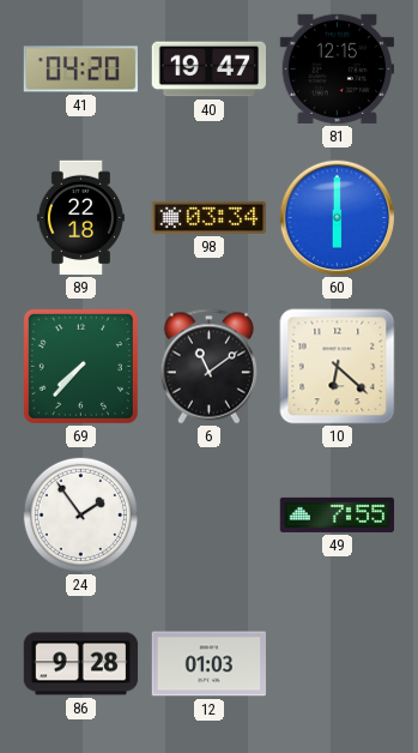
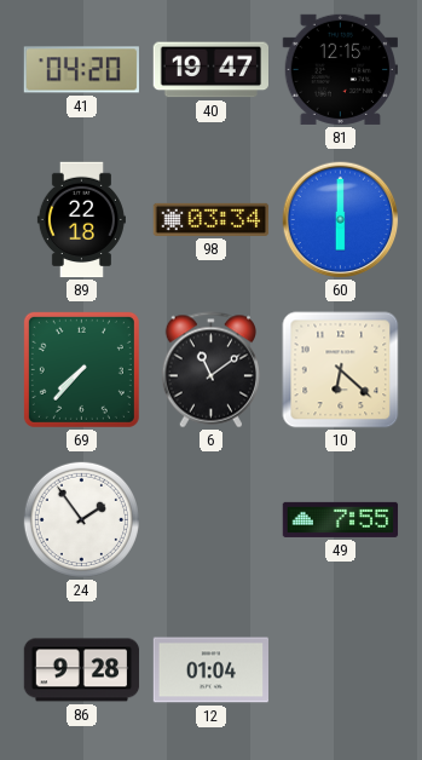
12: 01:03 -> 01:04
